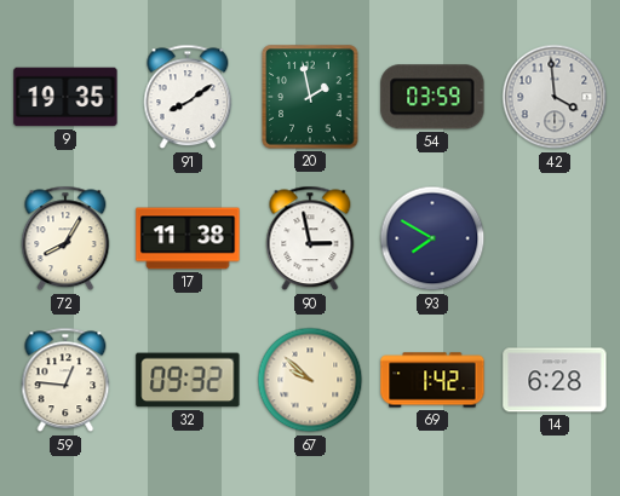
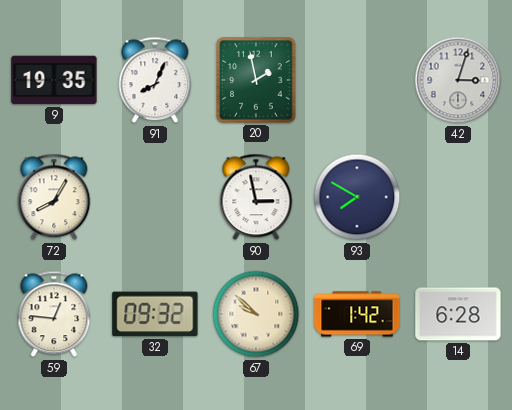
91: 8:09 -> 8:04
54: 03:59 -> none
42: 3:59 -> 3:03
17: 11:38 -> none
